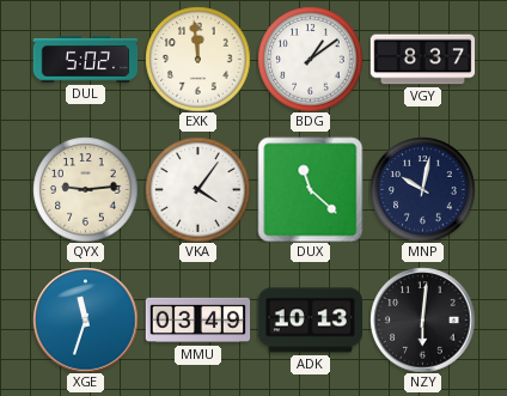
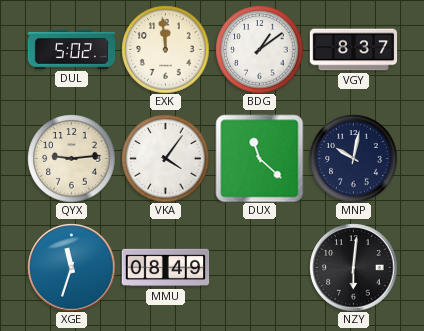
MMU: 03:49 -> 08:49
ADK: 10:13 -> none
